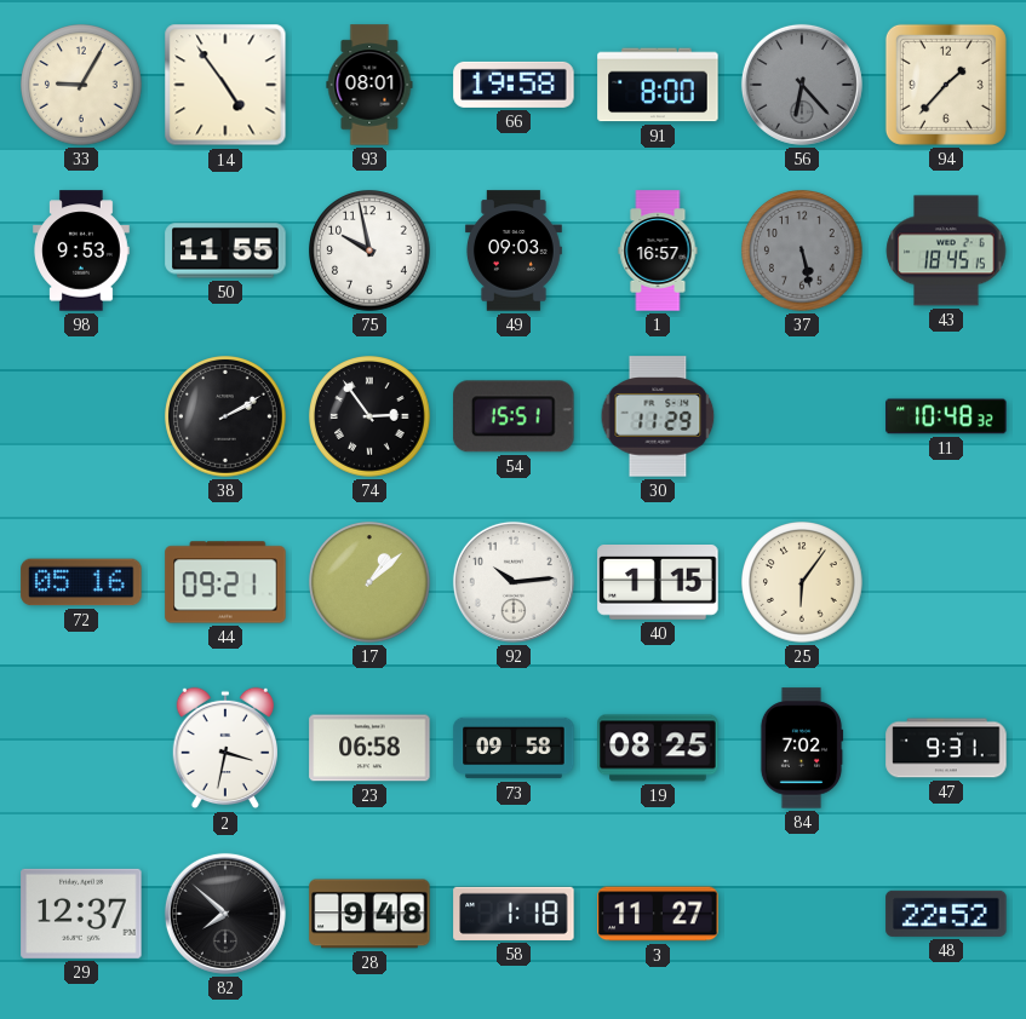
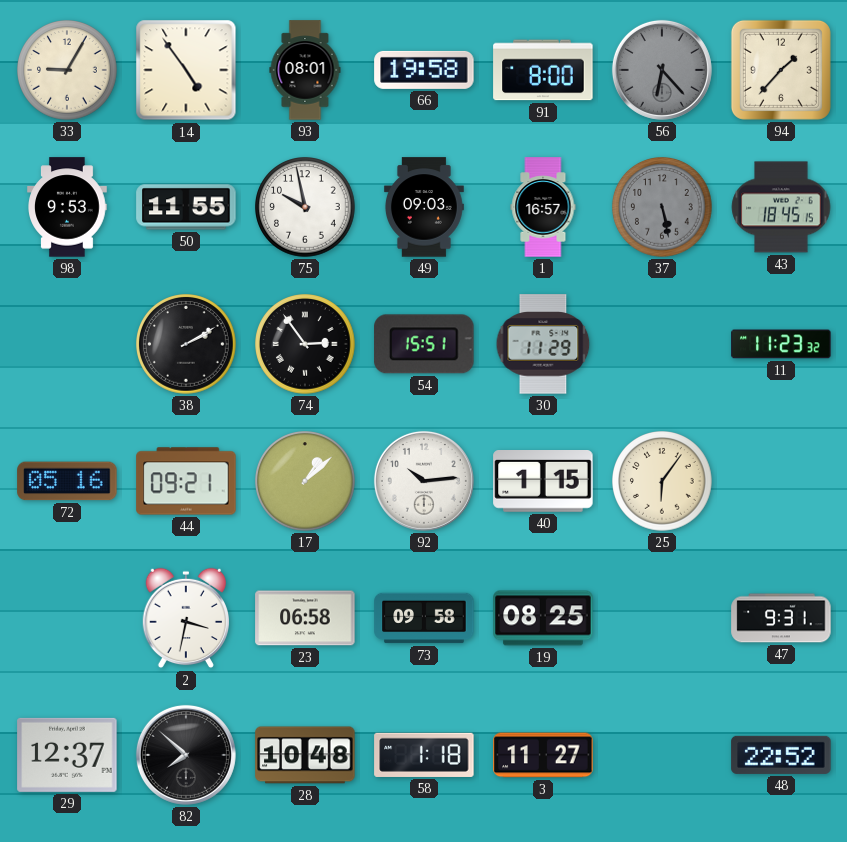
11: 10:48 -> 11:23
84: 7:02 -> none
28: 9:48 -> 10:48
